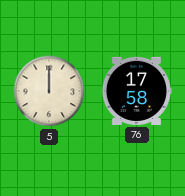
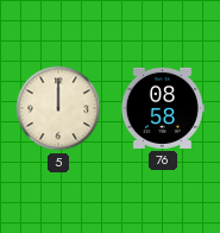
76: 17:58 -> 08:58
